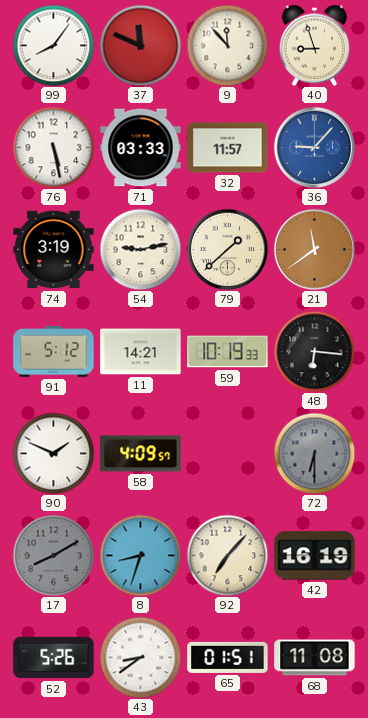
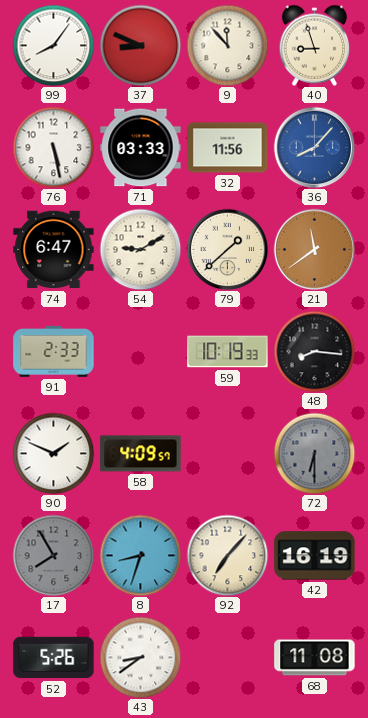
37: 11:49 -> 8:49
32: 11:57 -> 11:56
36: 9:07 -> 8:07
74: 3:19 -> 6:47
54: 9:13 -> 9:10
91: 5:12 -> 2:33
11: 14:21 -> none
48: 6:16 -> 8:16
17: 8:10 -> 7:55
65: 01:51 -> none
